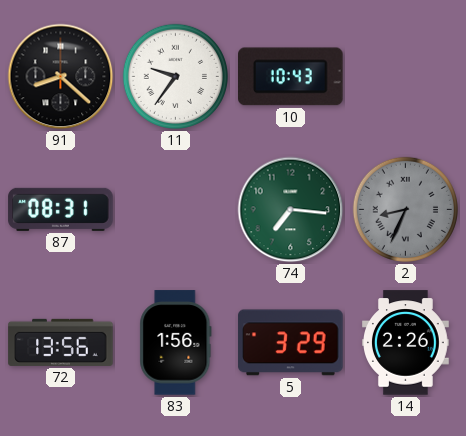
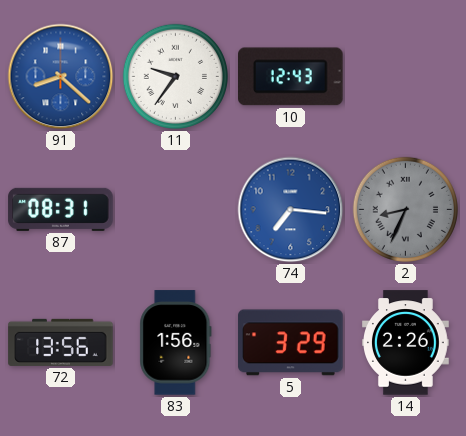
91 dial: black -> blue
10: 10:43 -> 12:43
74 dial: green -> blue
